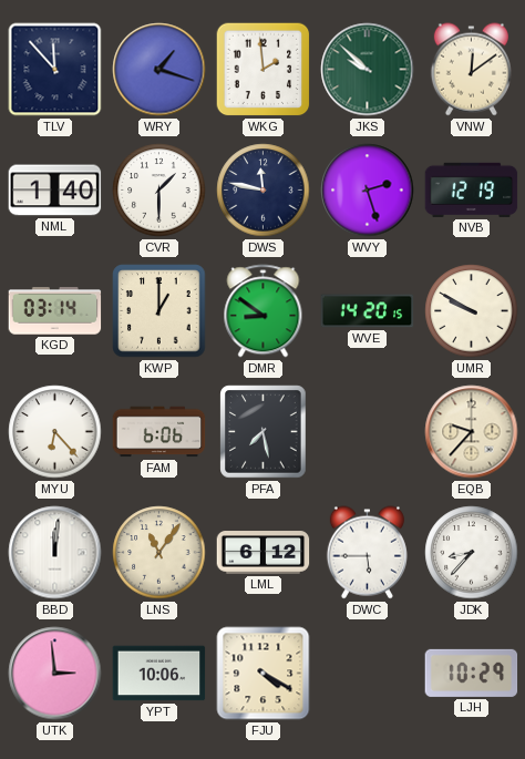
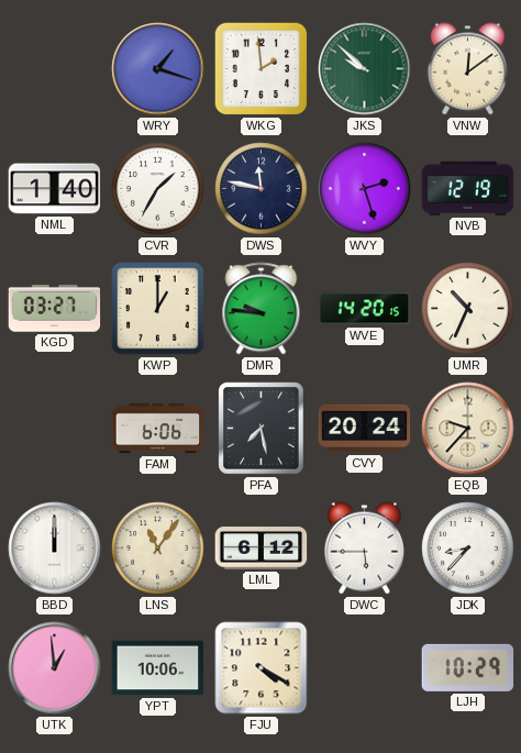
TLV: 11:53 -> none
CVR: 1:30 -> 1:35
KGD: 03:14 -> 03:27
DMR: 8:51 -> 9:46
UMR: 9:50 -> 10:34
MYU: 6:23 -> none
CVY: none -> 20:24
BBD: 12:01 -> 12:00
UTK: 2:59 -> 12:59
